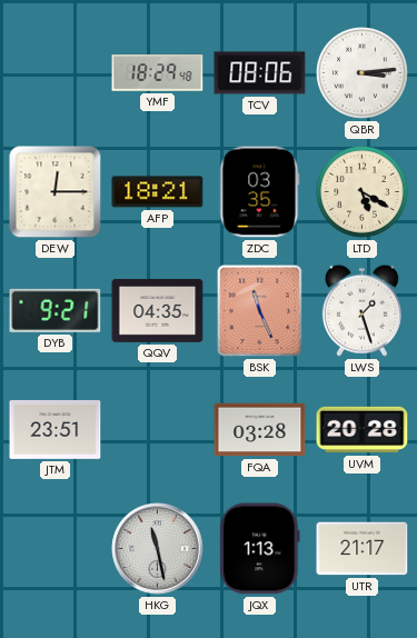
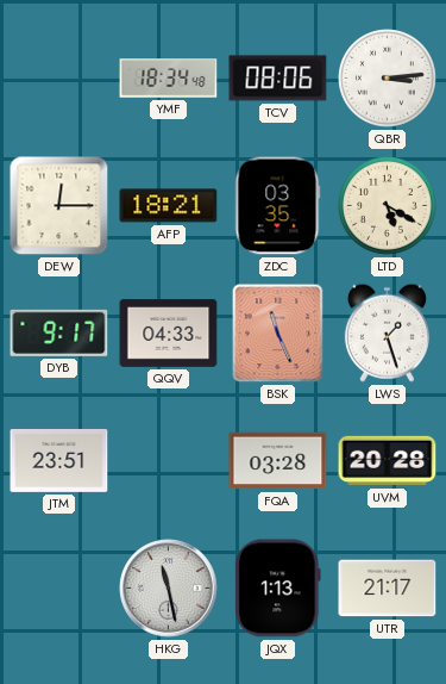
YMF: 18:29 -> 18:34
DYB: 9:21 -> 9:17
QQV: 04:35 -> 04:33
